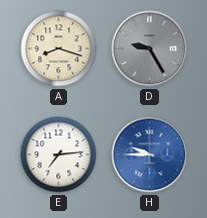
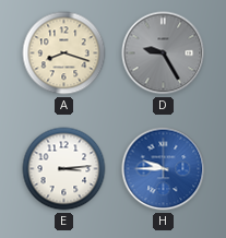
E: 7:14 -> 3:14
